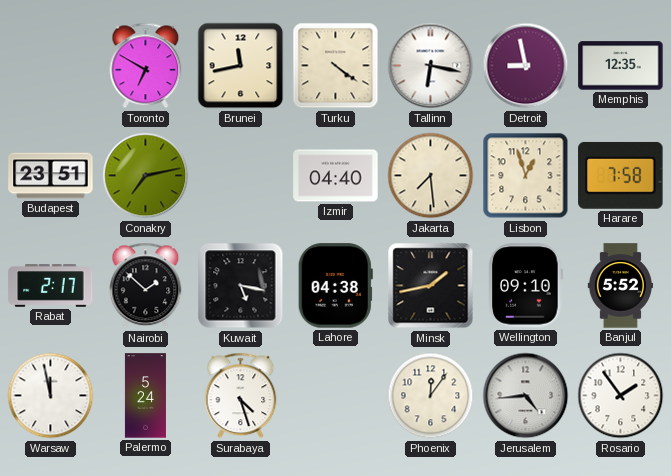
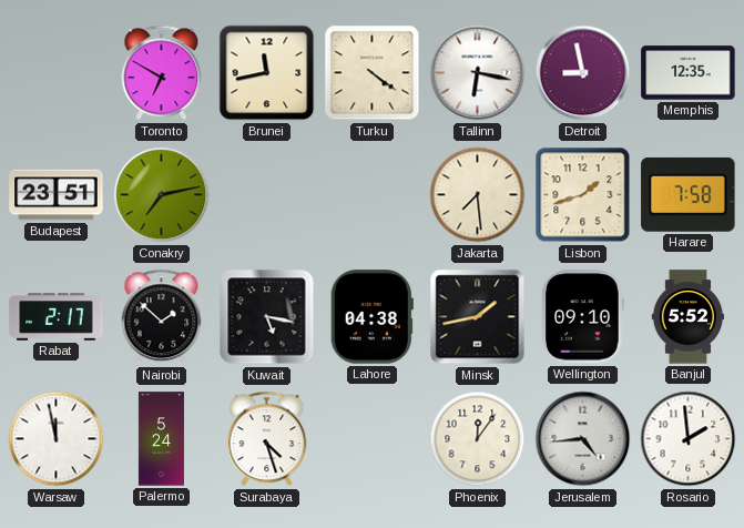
Izmir: 04:40 -> none
Lisbon: 12:57 -> 1:42
Rosario: 1:54 -> 1:59
